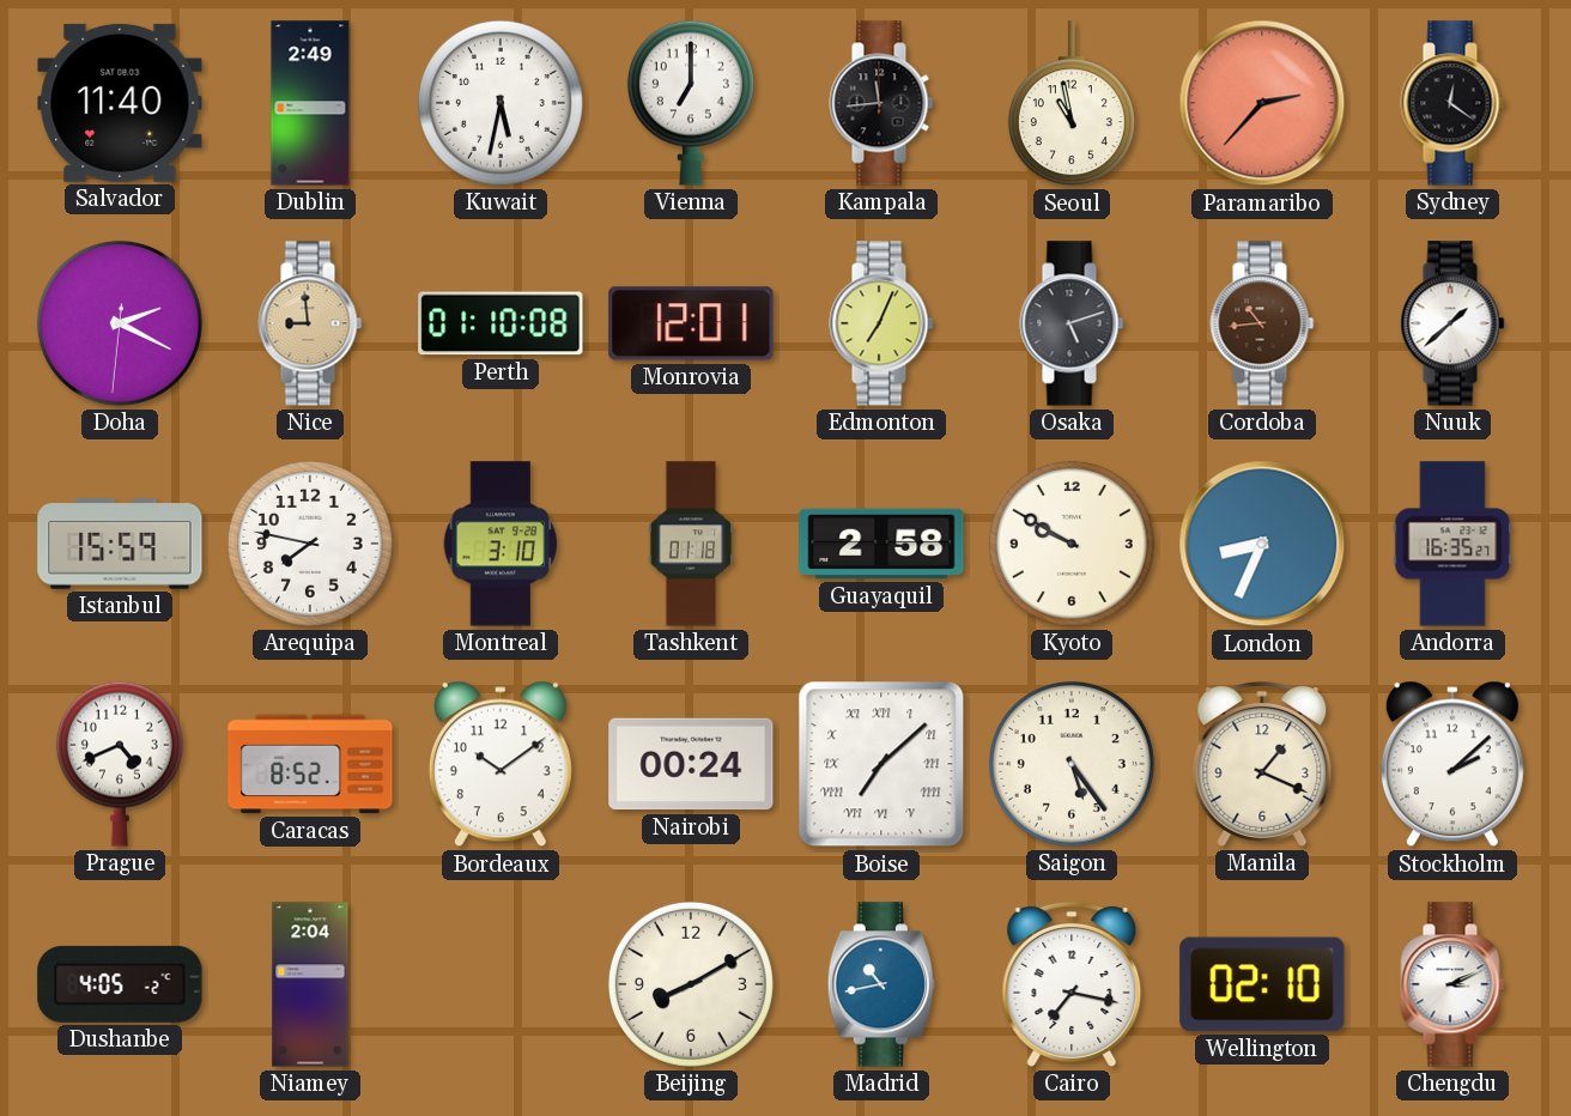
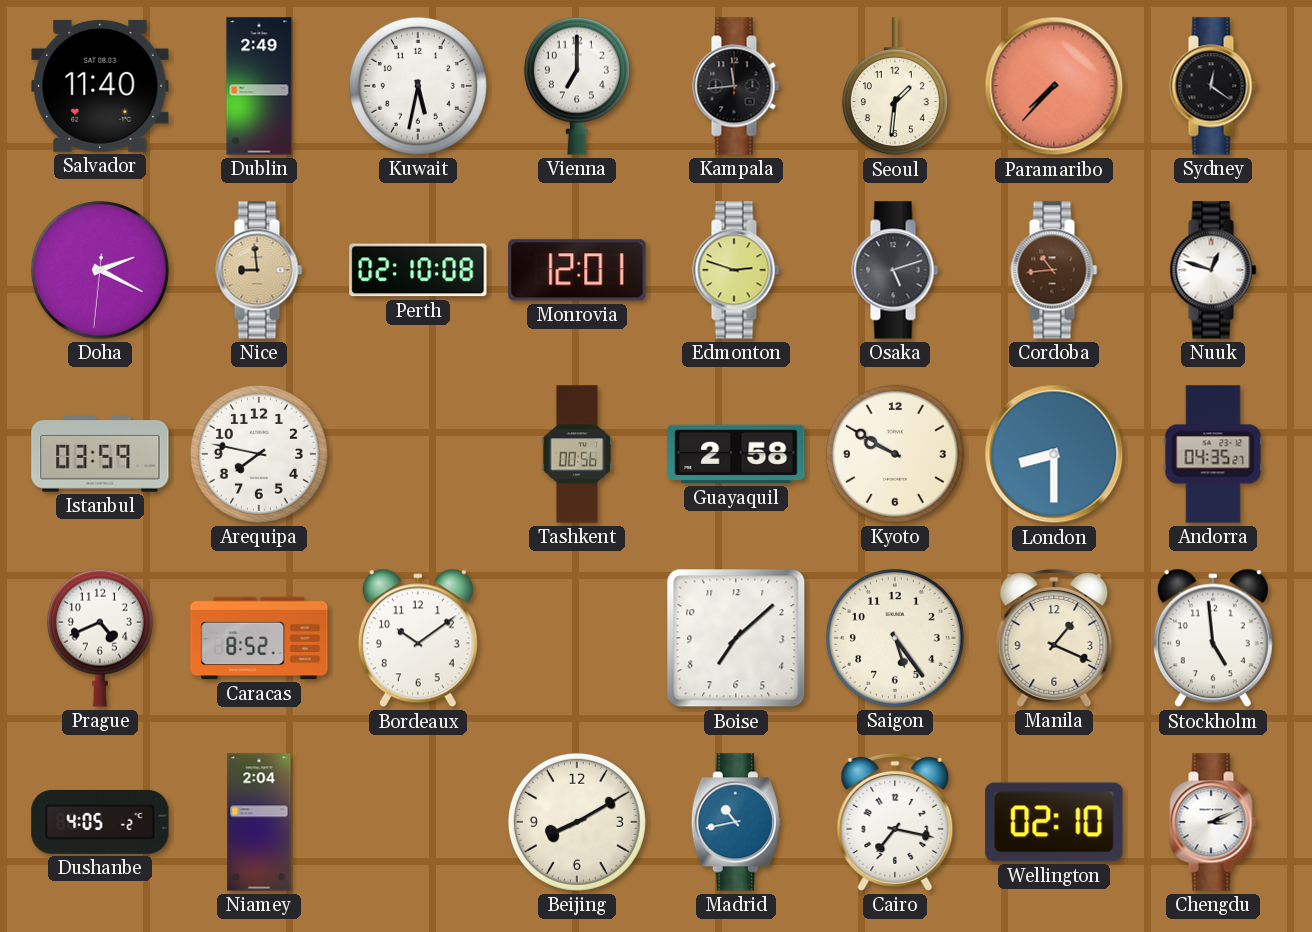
Seoul: 10:58 -> 1:31
Paramaribo: 2:37 -> 7:37
Perth: 01:10 -> 02:10
Edmonton: 7:04 -> 2:48
Nuuk: 1:38 -> 12:48
Istanbul: 15:59 -> 03:59
Montreal: 3:10 -> none
Tashkent: 01:18 -> 00:56
London: 8:34 -> 8:30
Andorra: 16:35 -> 04:35
Nairobi: 00:24 -> none
Boise numerals: Roman -> Arabic
Stockholm: 2:08 -> 4:59
